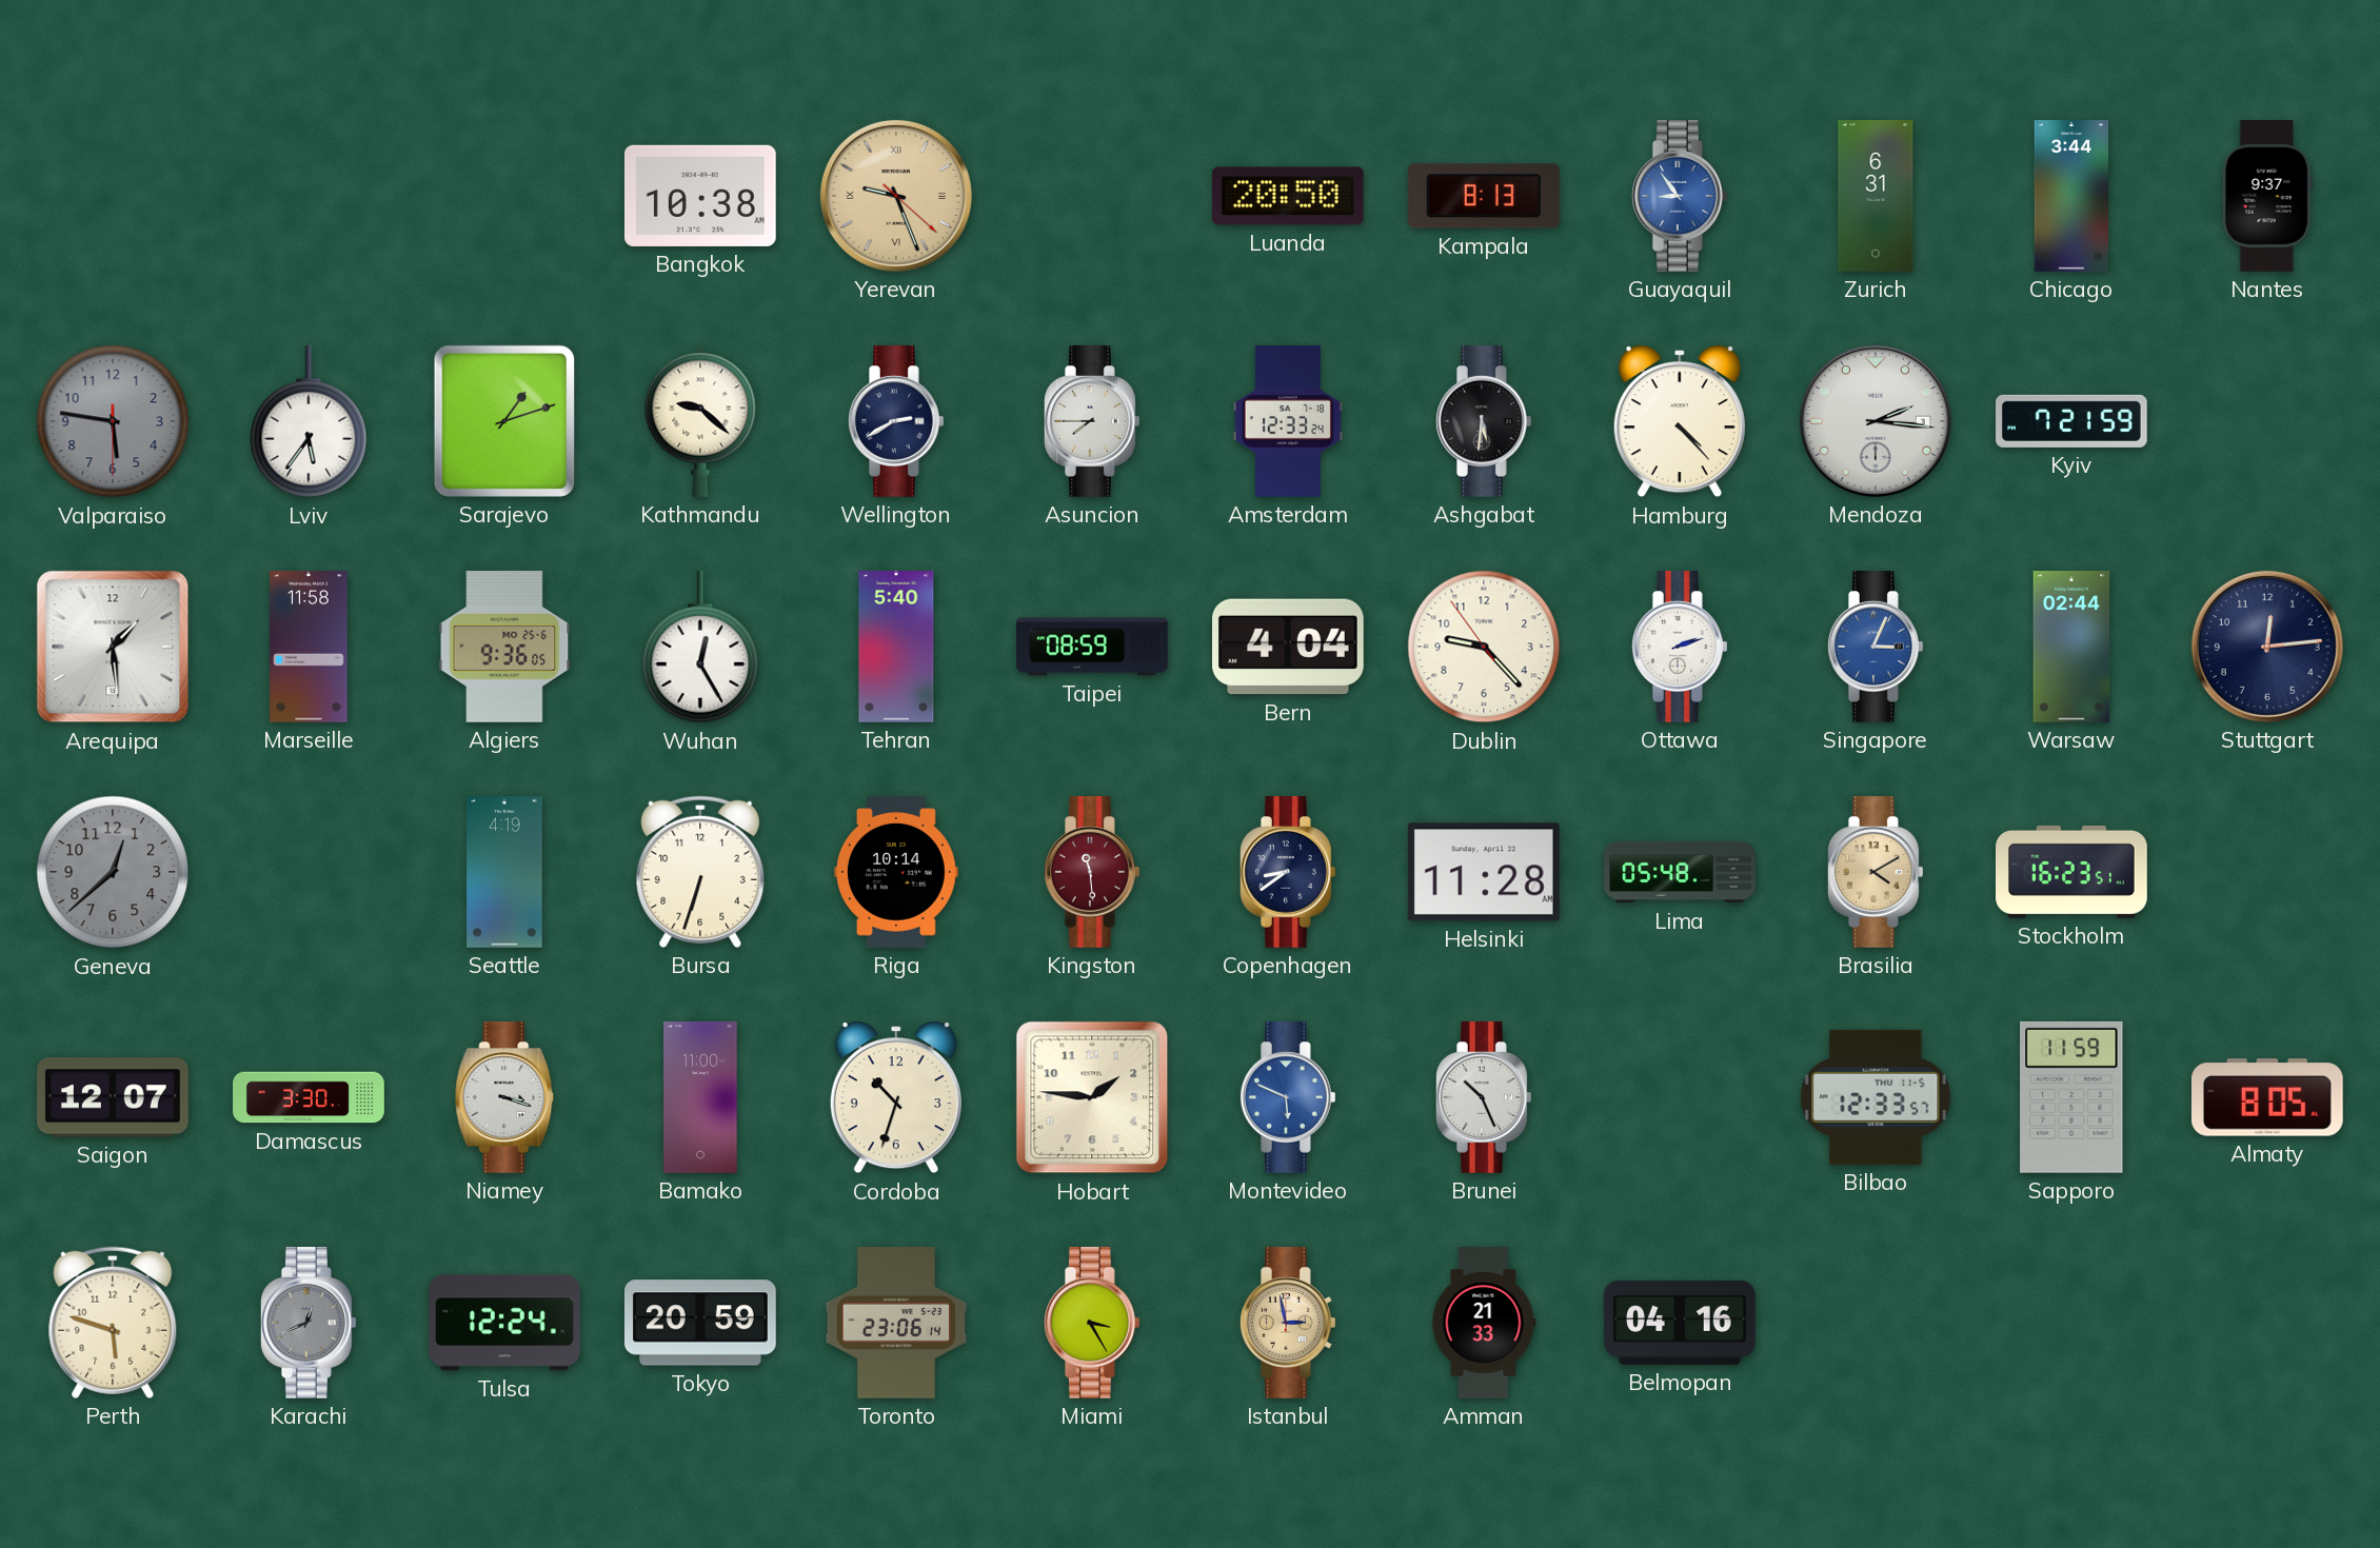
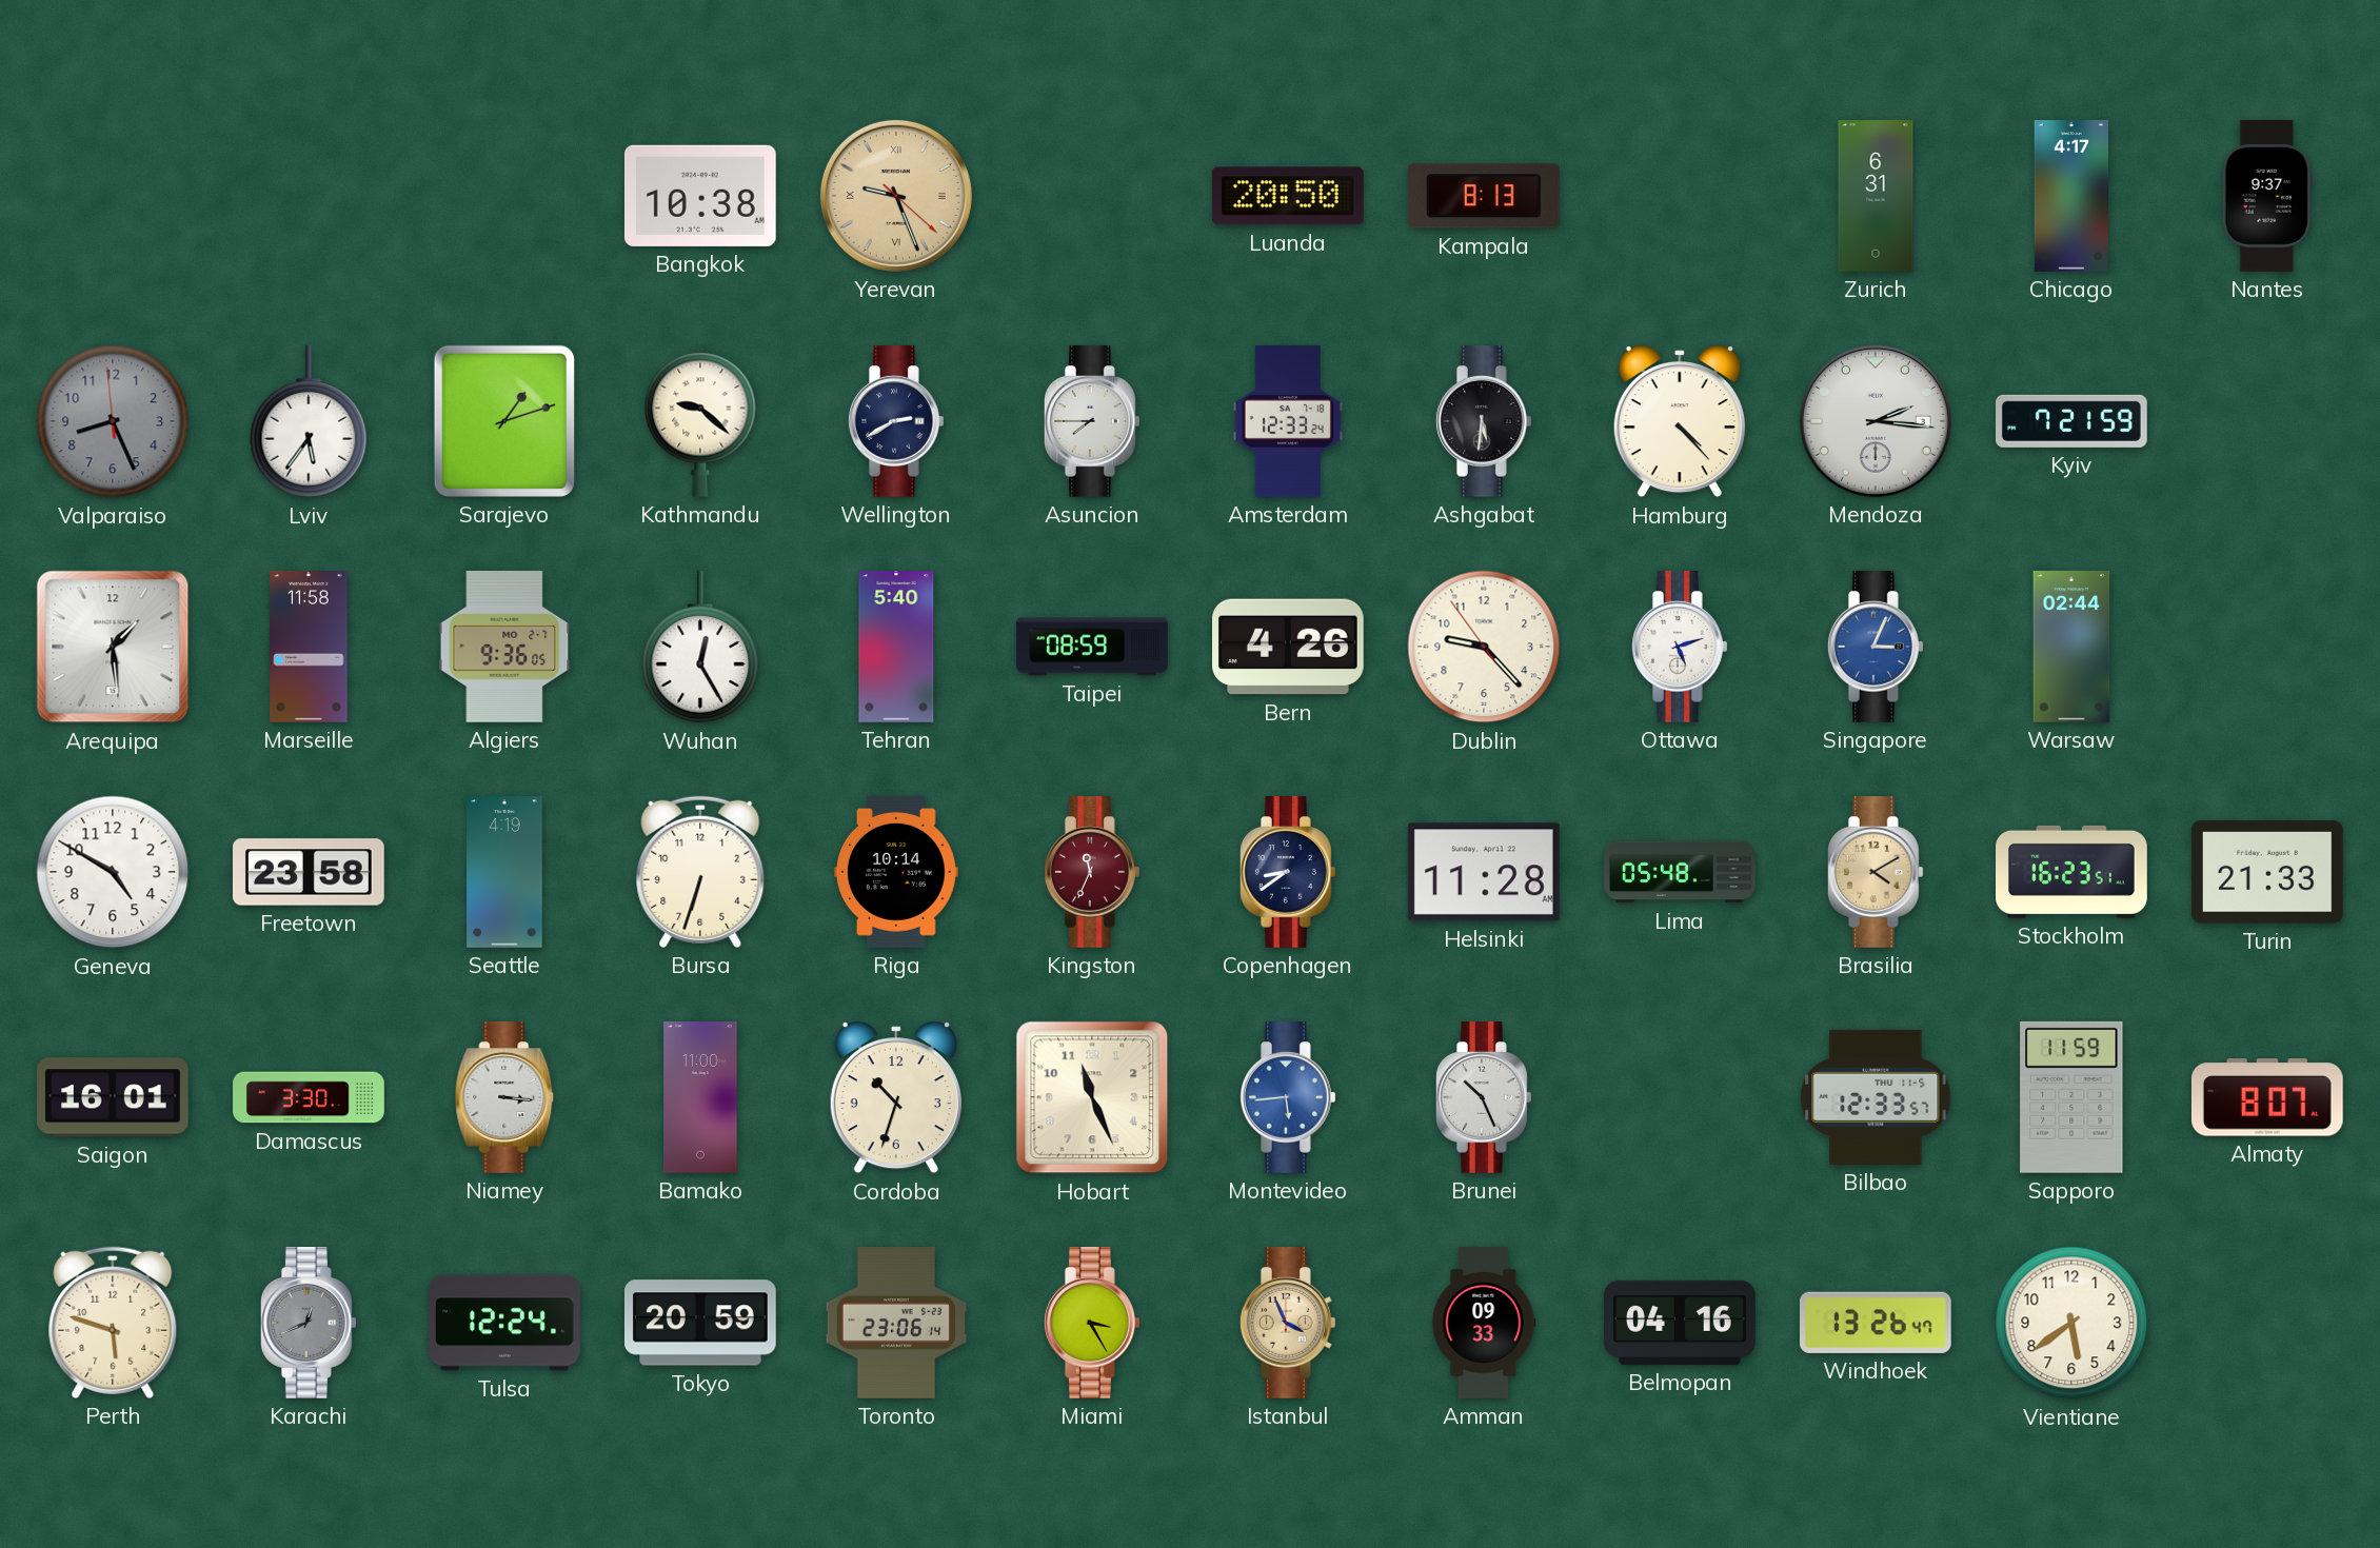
Guayaquil: 8:54 -> none
Chicago: 3:44 -> 4:17
Valparaiso: 5:46 -> 8:25
Algiers date: MO 25-6 -> MO 2-7
Bern: 4:04 -> 4:26
Ottawa: 2:12 -> 5:12
Stuttgart: 12:14 -> none
Geneva: 12:38 -> 4:50
Geneva dial: grey -> white
Freetown: none -> 23:58
Kingston: 11:29 -> 11:34
Turin: none -> 21:33
Saigon: 12:07 -> 16:01
Niamey: 3:18 -> 3:16
Hobart: 1:46 -> 11:26
Montevideo: 5:49 -> 5:44
Almaty: 8:05 -> 8:07
Istanbul: 2:58 -> 3:56
Amman: 21:33 -> 09:33
Windhoek: none -> 13:26
Vientiane: none -> 5:39
